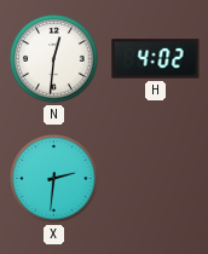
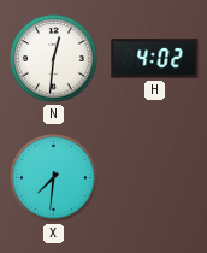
X: 2:31 -> 7:31
